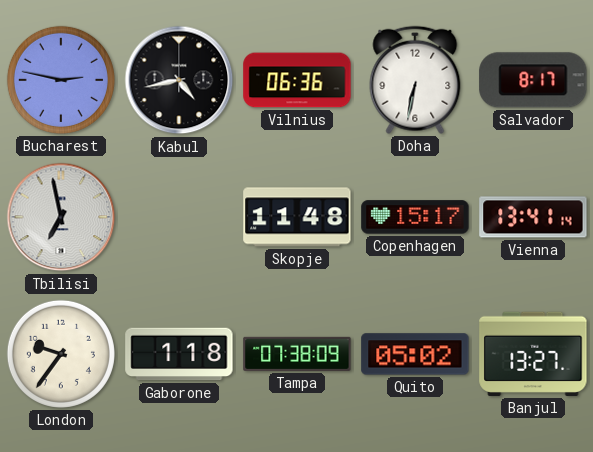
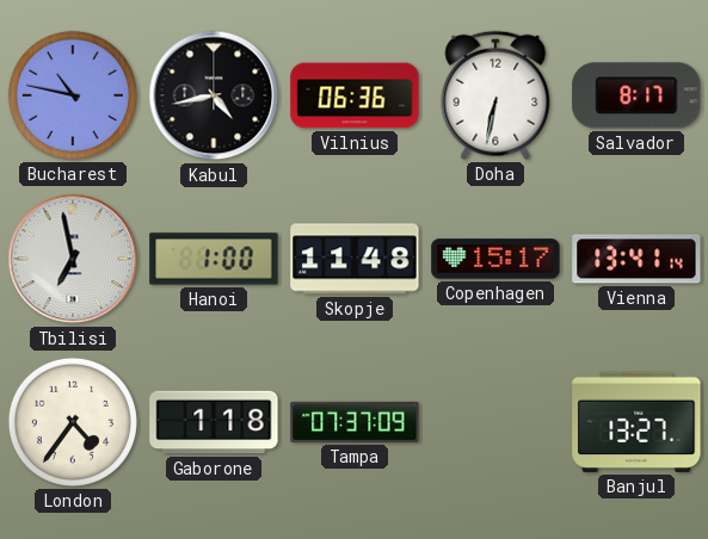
Bucharest: 2:47 -> 10:47
Hanoi: none -> 1:00
London: 9:36 -> 4:36
Tampa: 07:38 -> 07:37
Quito: 05:02 -> none
